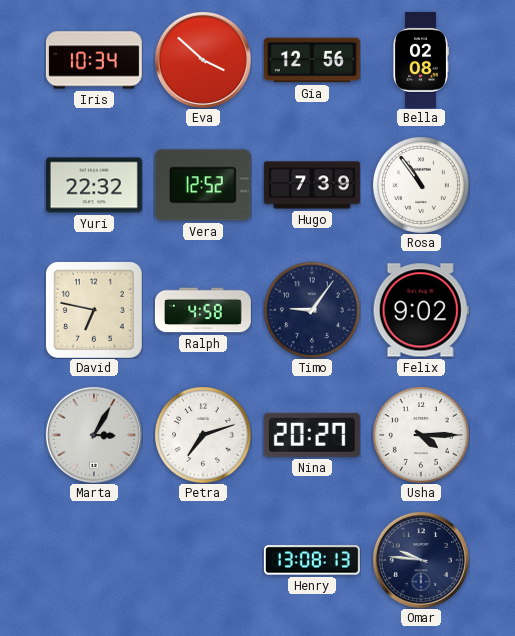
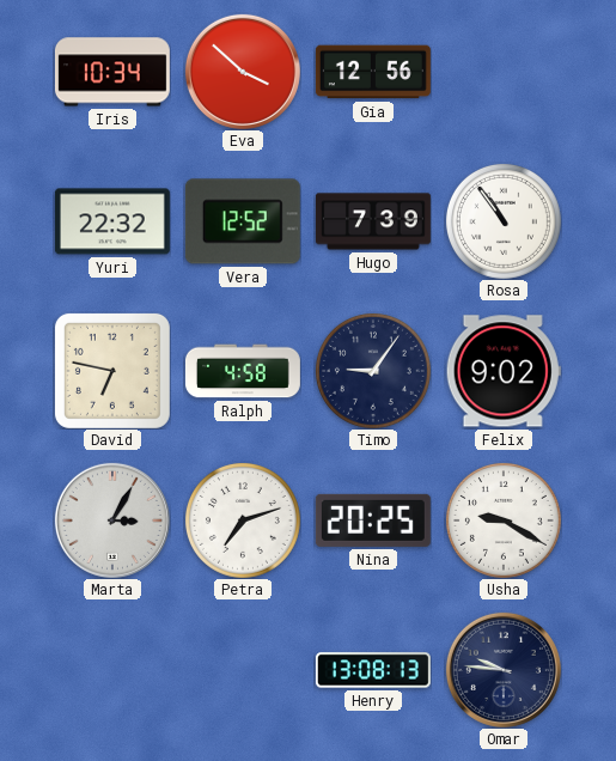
Bella: 02:08 -> none
Nina: 20:27 -> 20:25
Usha: 4:15 -> 9:20
